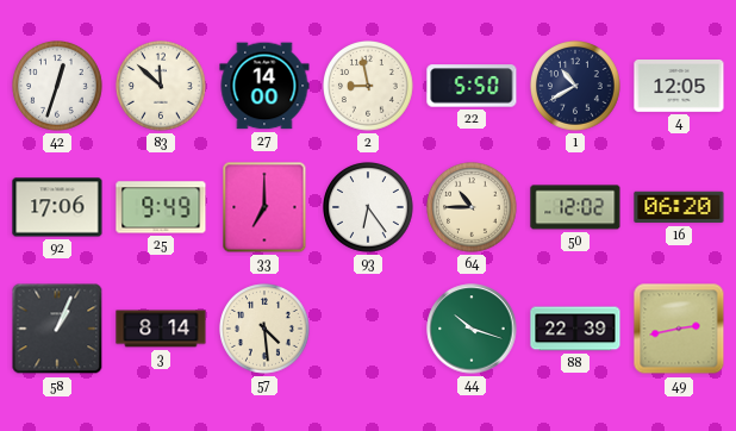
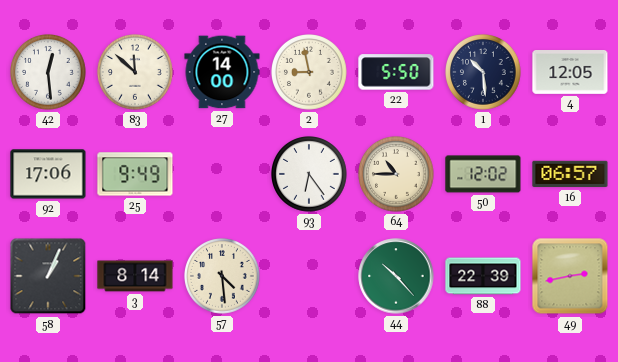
42: 12:33 -> 12:29
1: 10:40 -> 10:29
33: 7:00 -> none
16: 06:20 -> 06:57
44: 10:18 -> 10:23
